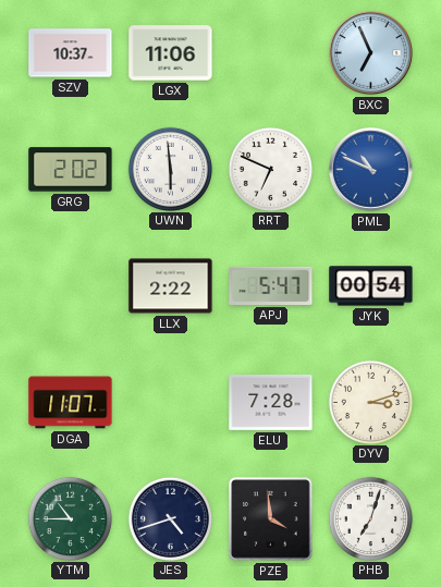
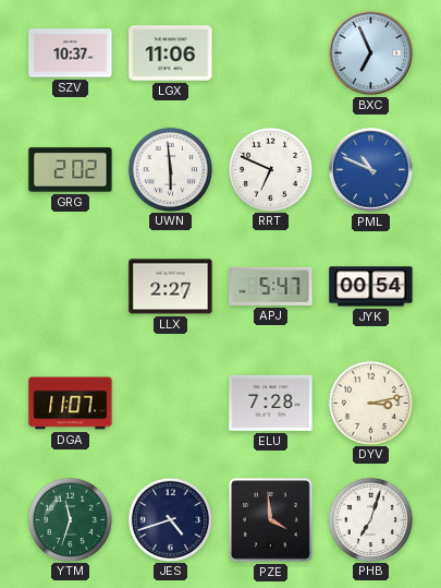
LLX: 2:22 -> 2:27
DYV: 3:12 -> 3:13
YTM: 10:45 -> 11:33
